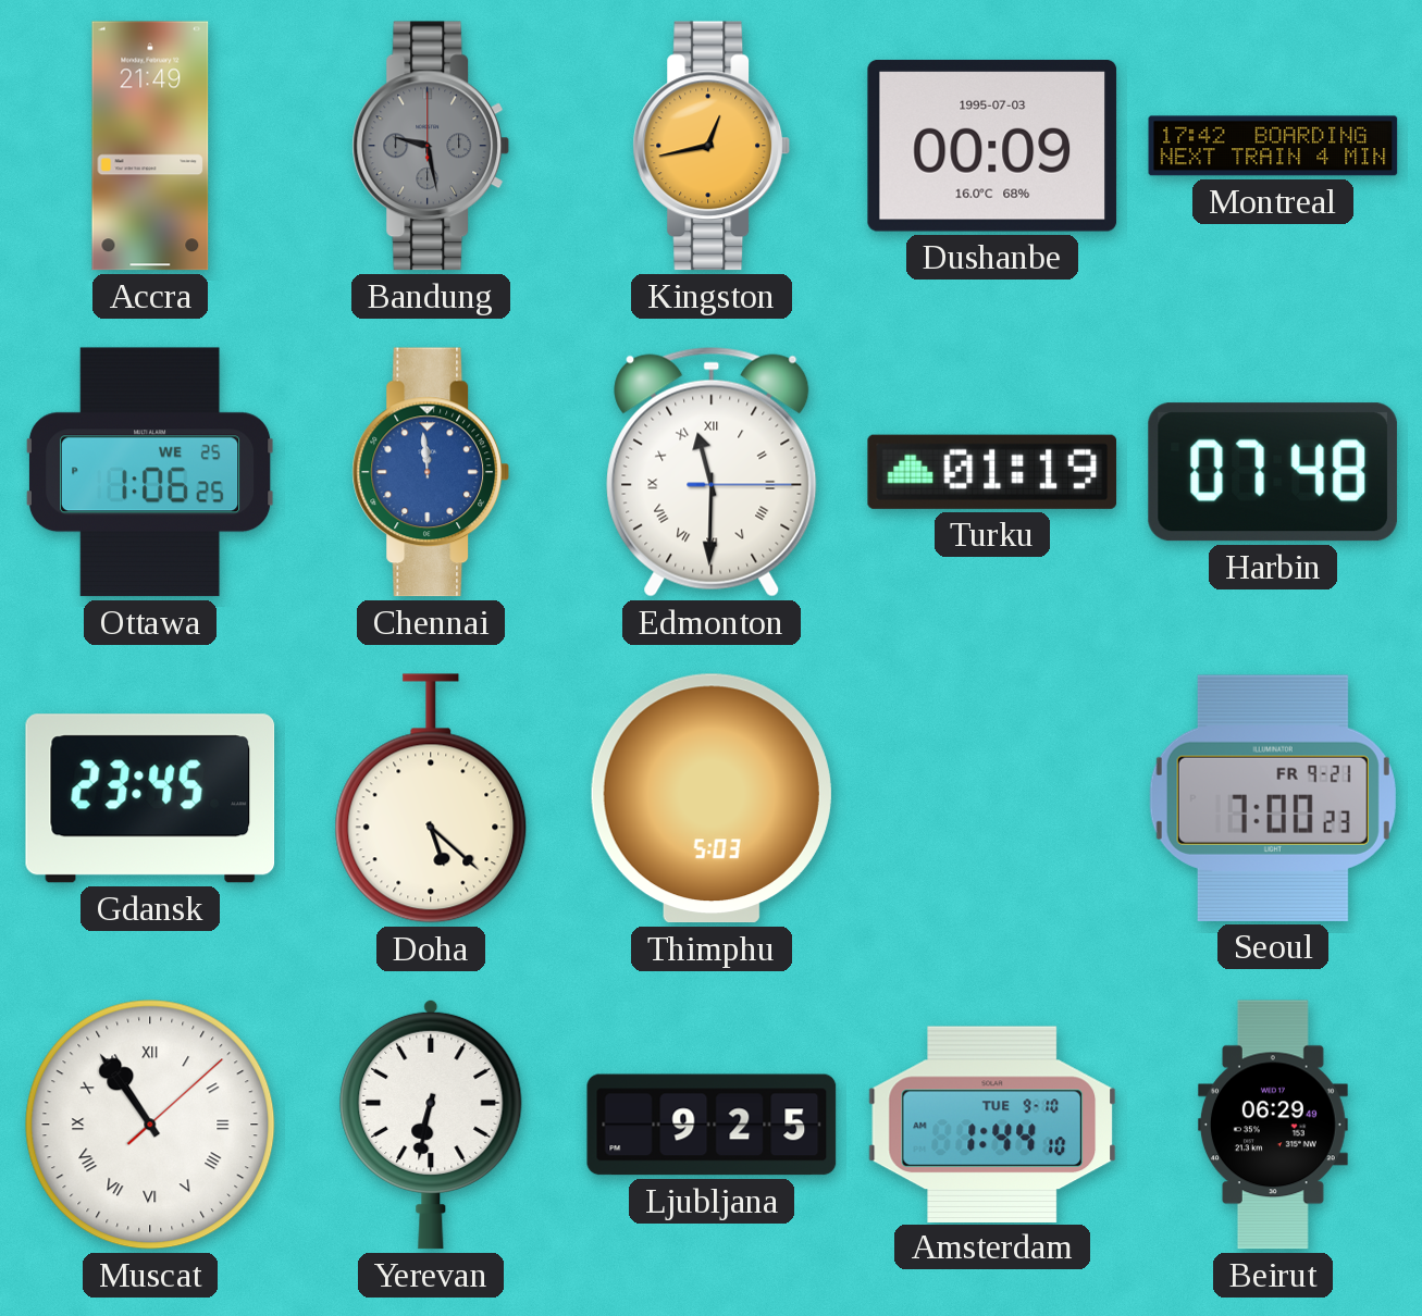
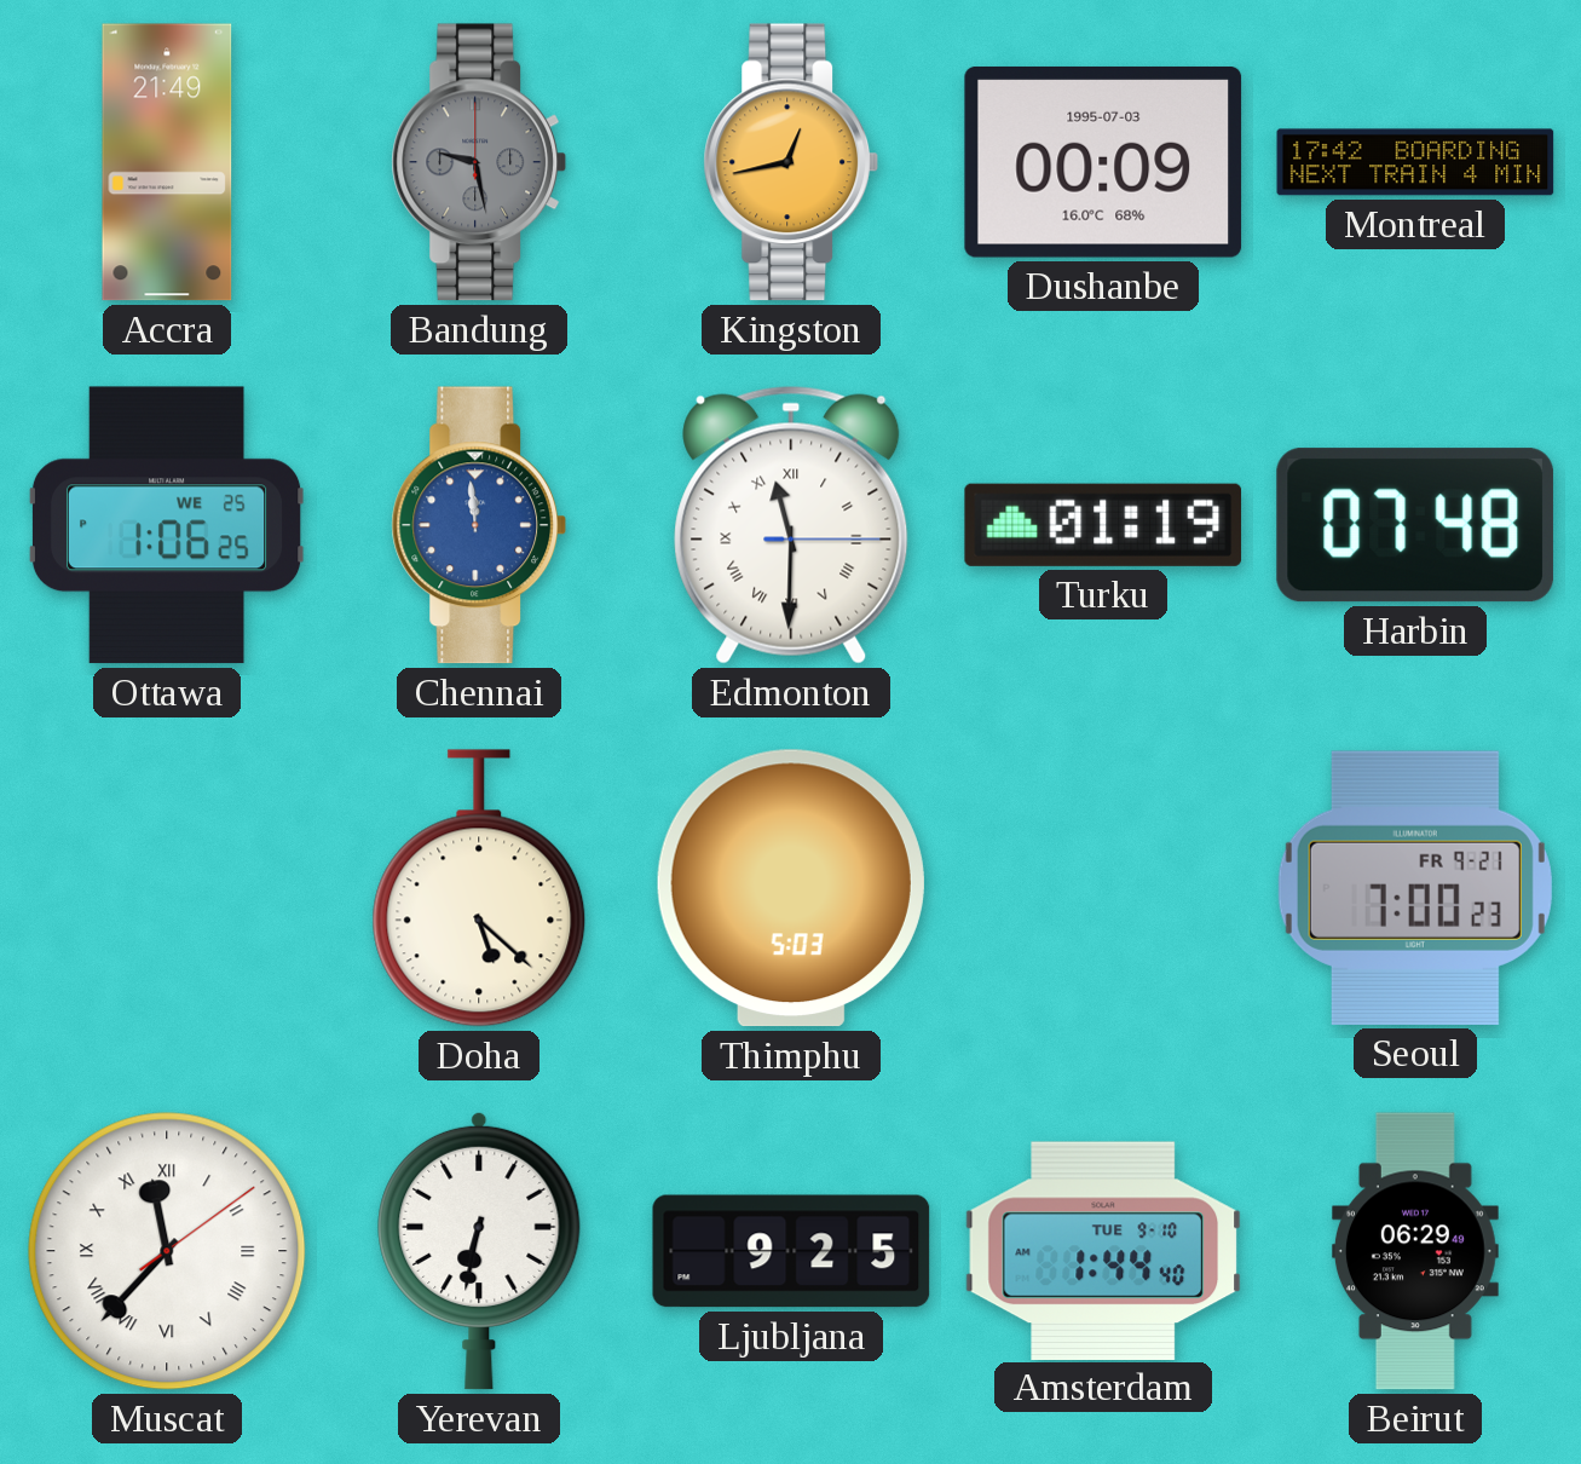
Gdansk: 23:45 -> none
Muscat: 10:54 -> 11:37
Amsterdam: 1:44:10 -> 1:44:40
